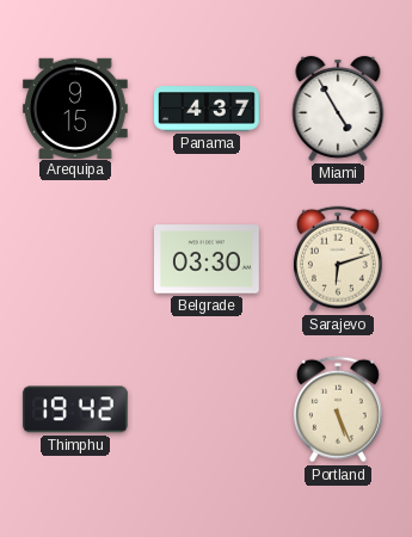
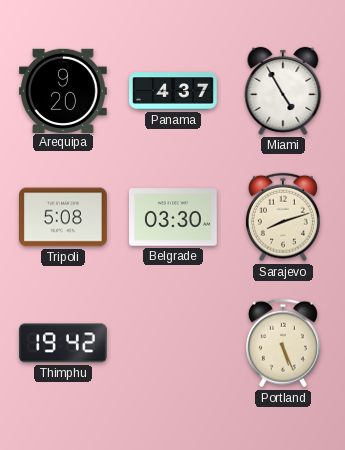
Arequipa: 9:15 -> 9:20
Tripoli: none -> 5:08
Sarajevo: 6:12 -> 8:12
